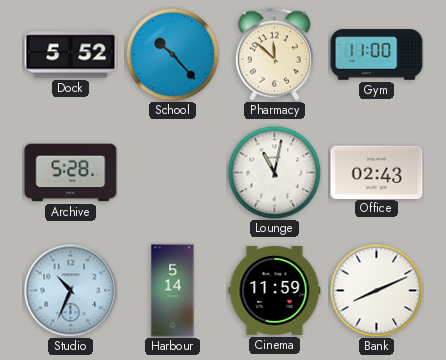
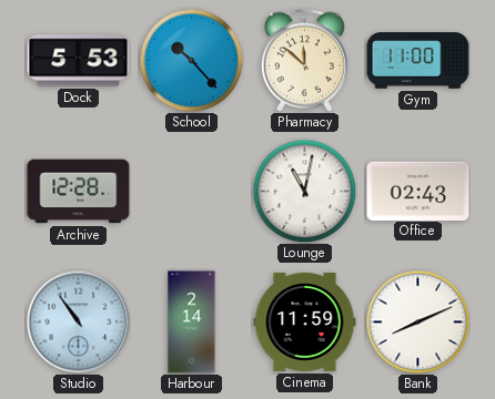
Dock: 5:52 -> 5:53
Archive: 5:28 -> 12:28
Studio: 10:34 -> 10:54
Harbour: 5:14 -> 2:14
